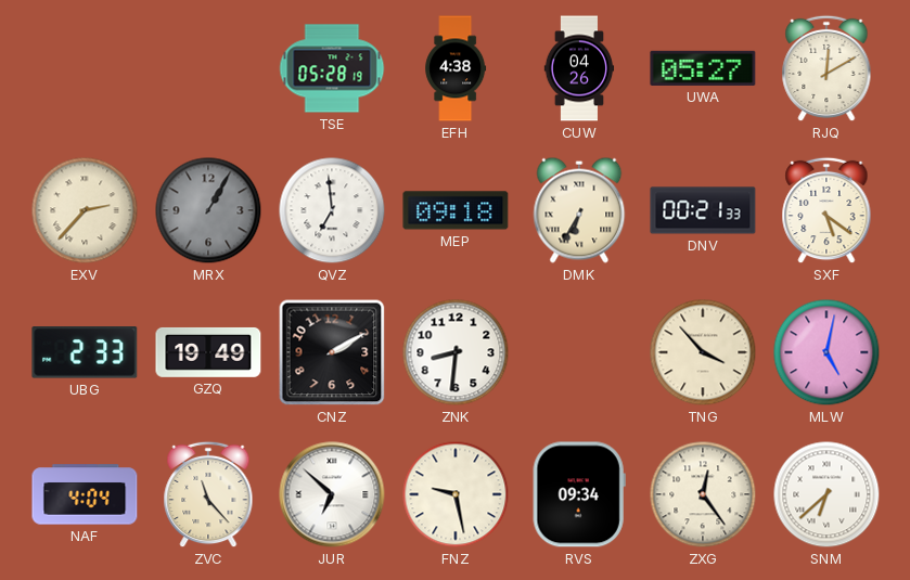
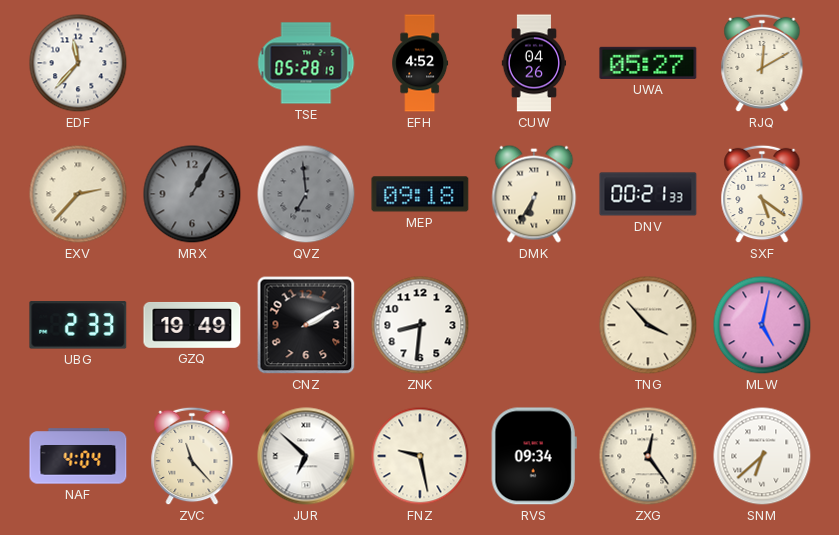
EDF: none -> 11:37
EFH: 4:38 -> 4:52
QVZ dial: white -> grey
